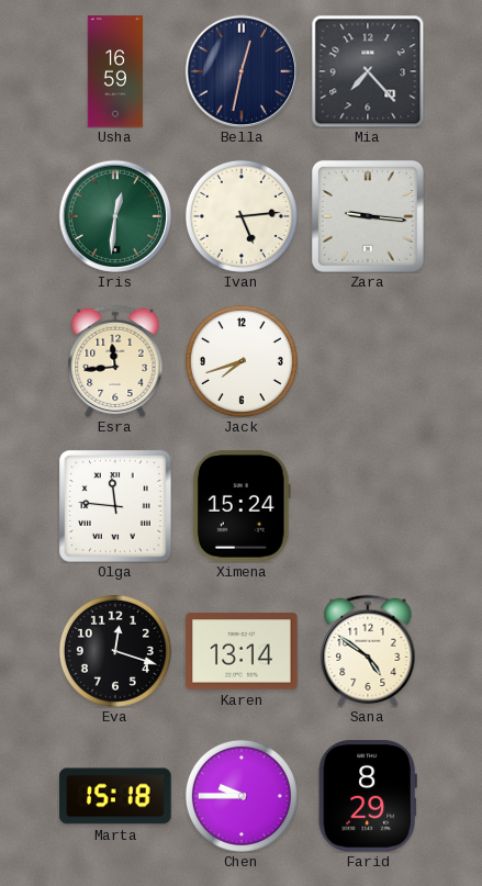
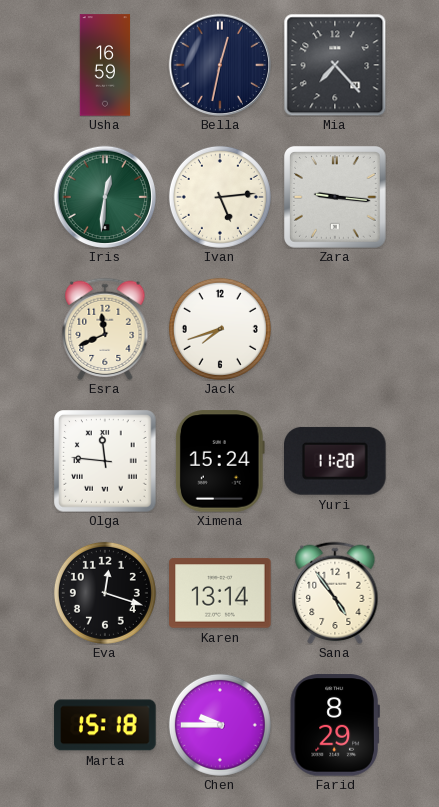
Esra: 11:44 -> 11:41
Yuri: none -> 11:20
Sana: 4:51 -> 4:54
